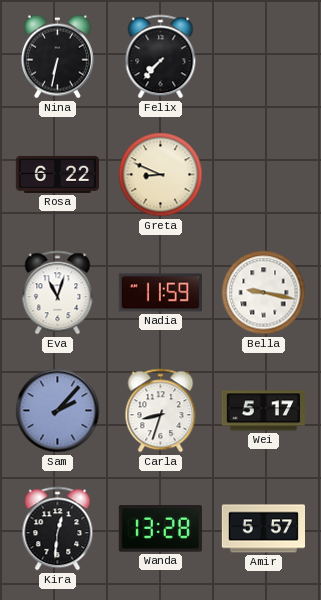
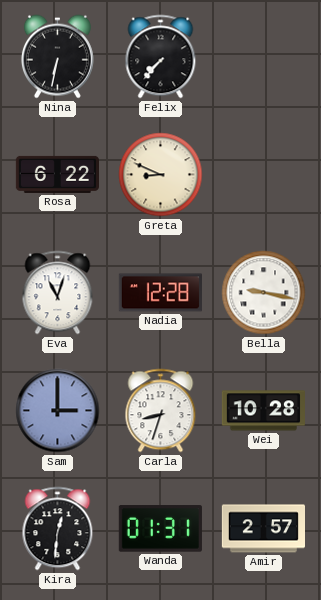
Nadia: 11:59 -> 12:28
Sam: 2:07 -> 3:00
Wei: 5:17 -> 10:28
Wanda: 13:28 -> 01:31
Amir: 5:57 -> 2:57
